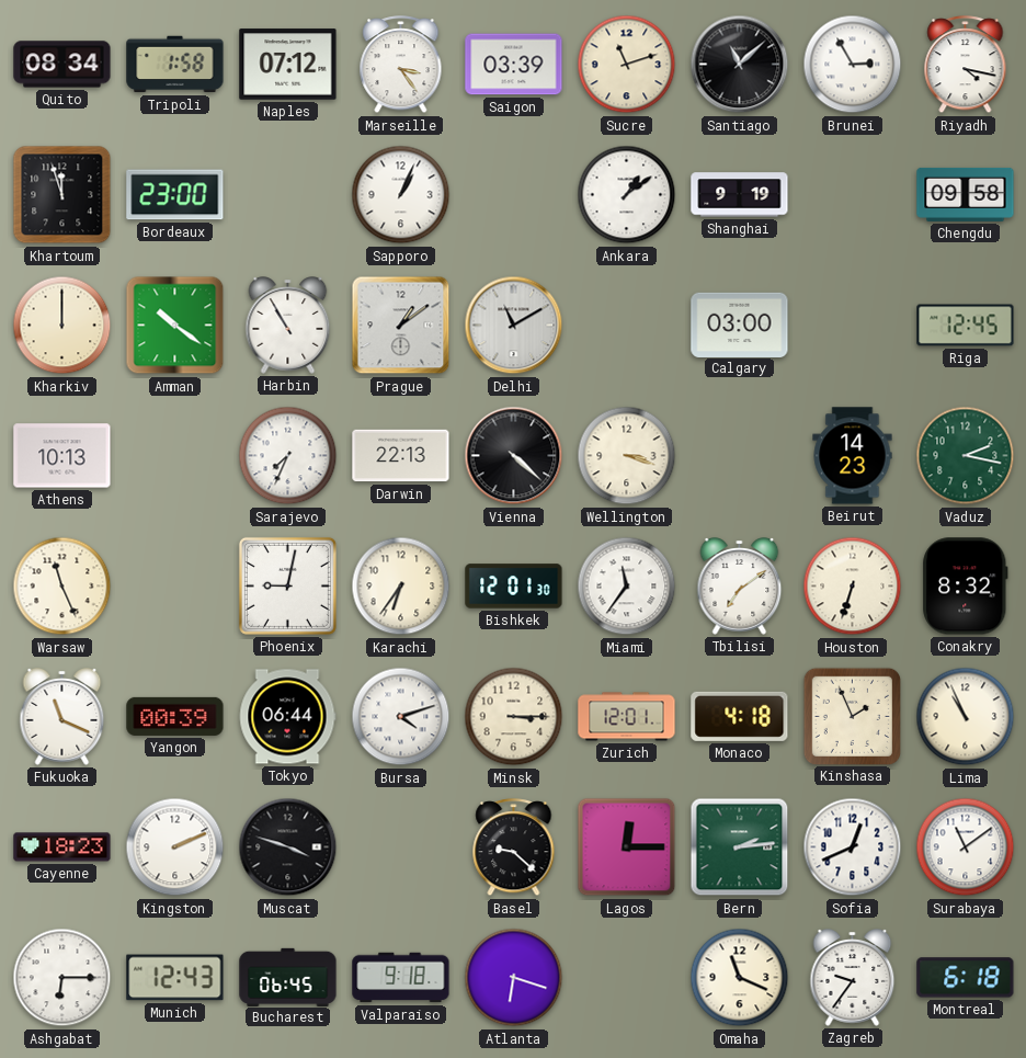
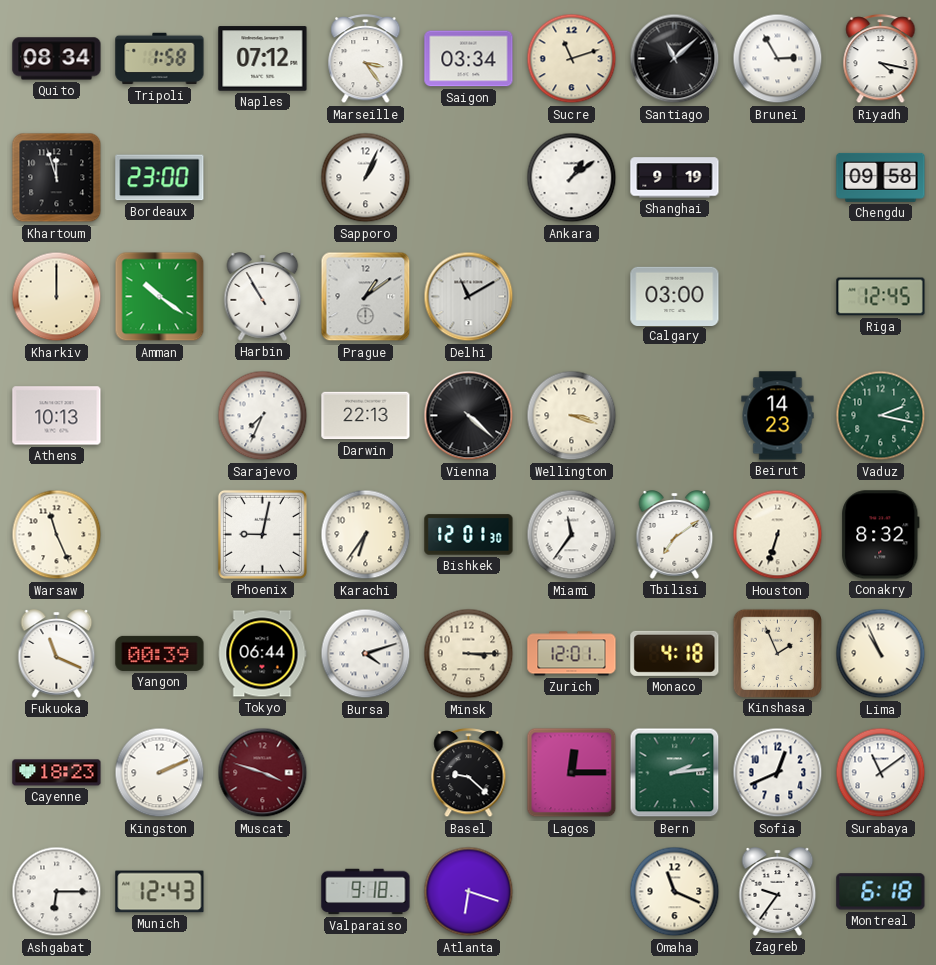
Saigon: 03:39 -> 03:34
Muscat dial: black -> burgundy
Bucharest: 06:45 -> none
